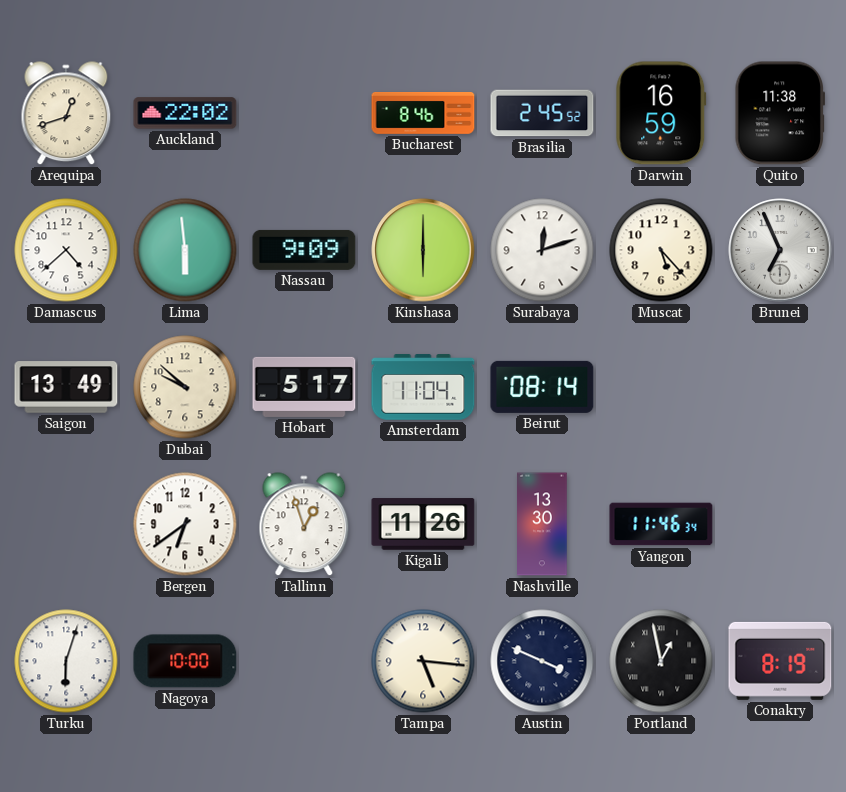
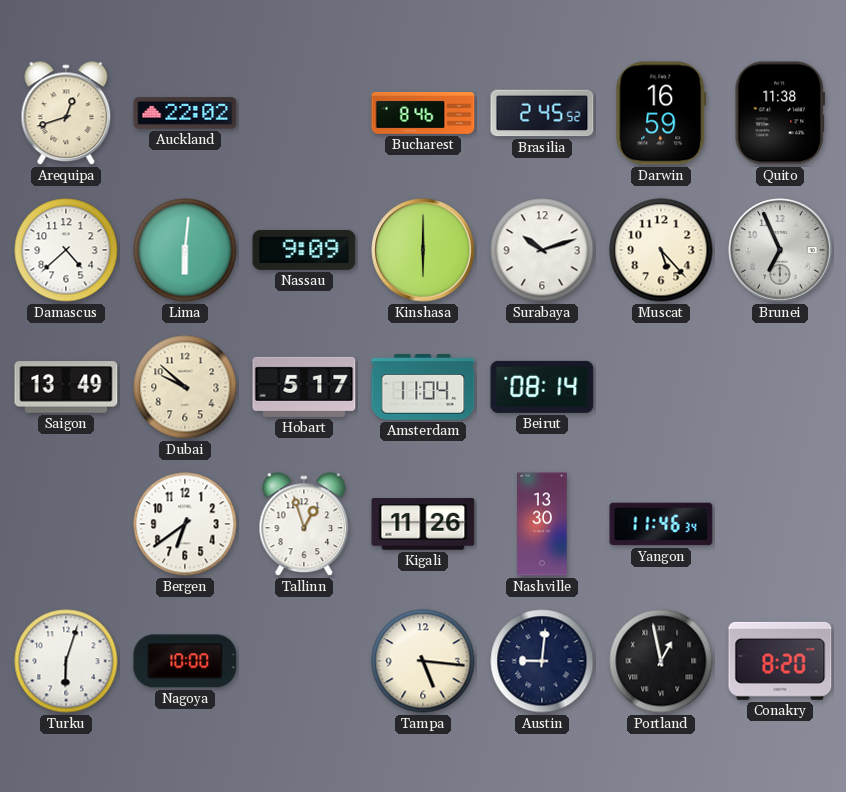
Lima: 5:59 -> 6:01
Surabaya: 12:12 -> 10:12
Austin: 3:49 -> 9:01
Conakry: 8:19 -> 8:20
